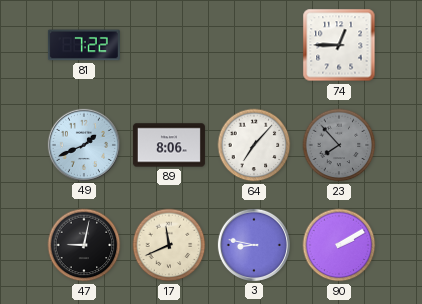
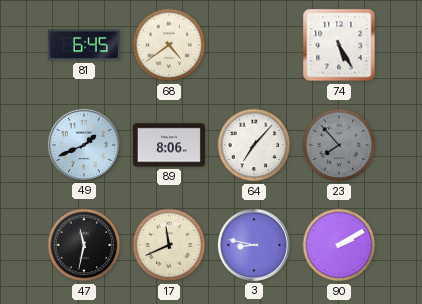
81: 7:22 -> 6:45
68: none -> 4:39
74: 12:45 -> 5:25
47: 9:02 -> 11:32
